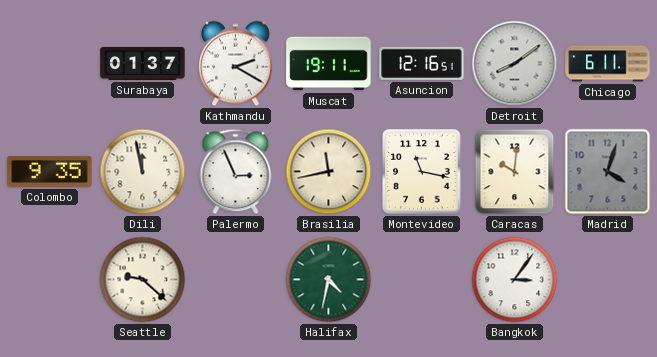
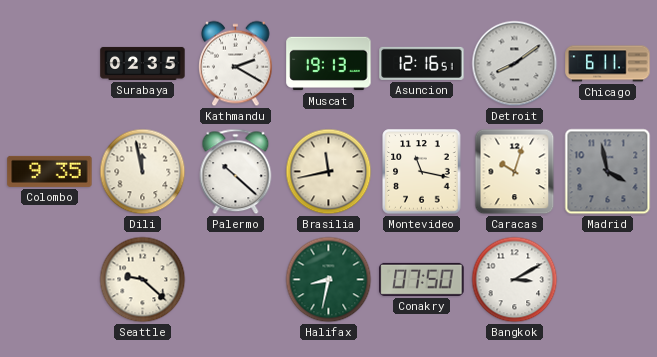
Surabaya: 01:37 -> 02:35
Muscat: 19:11 -> 19:13
Palermo: 2:56 -> 10:22
Caracas: 10:01 -> 10:03
Madrid: 4:03 -> 3:58
Halifax: 4:32 -> 8:32
Conakry: none -> 07:50
Bangkok: 3:06 -> 3:10
